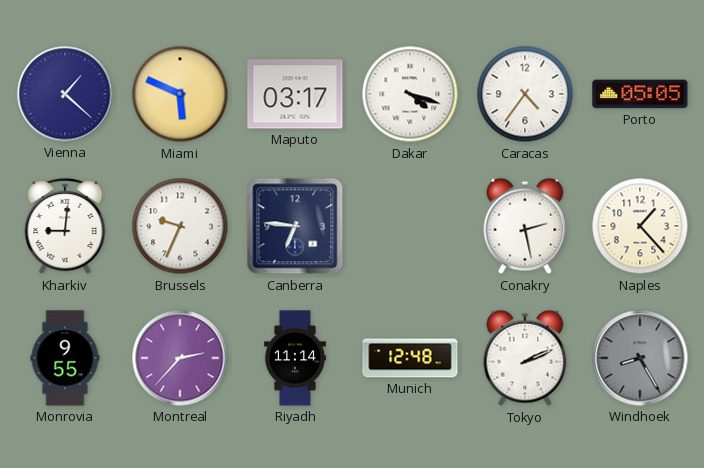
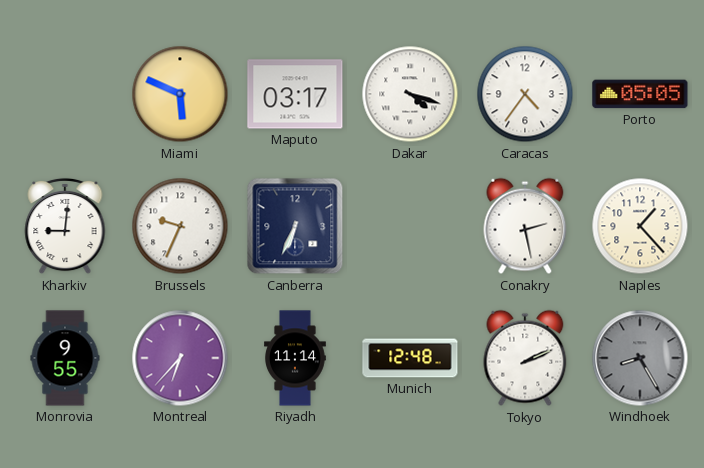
Vienna: 1:22 -> none
Canberra: 6:46 -> 6:34
Montreal: 2:37 -> 6:37
